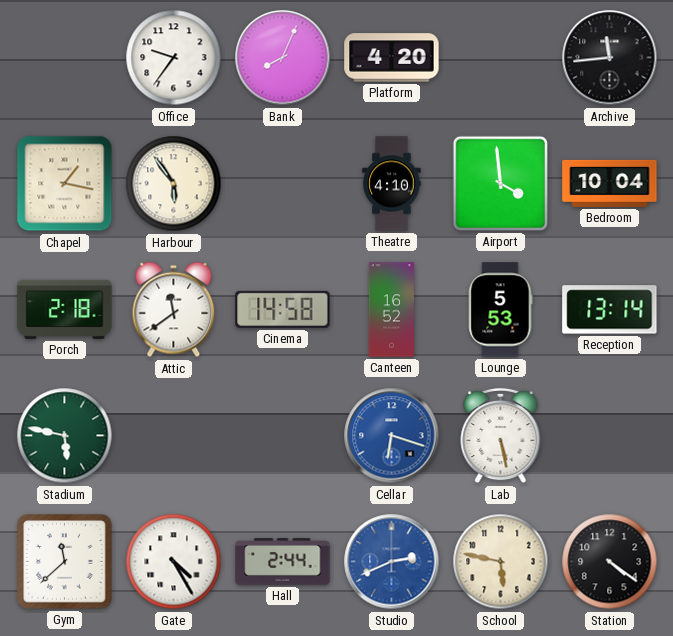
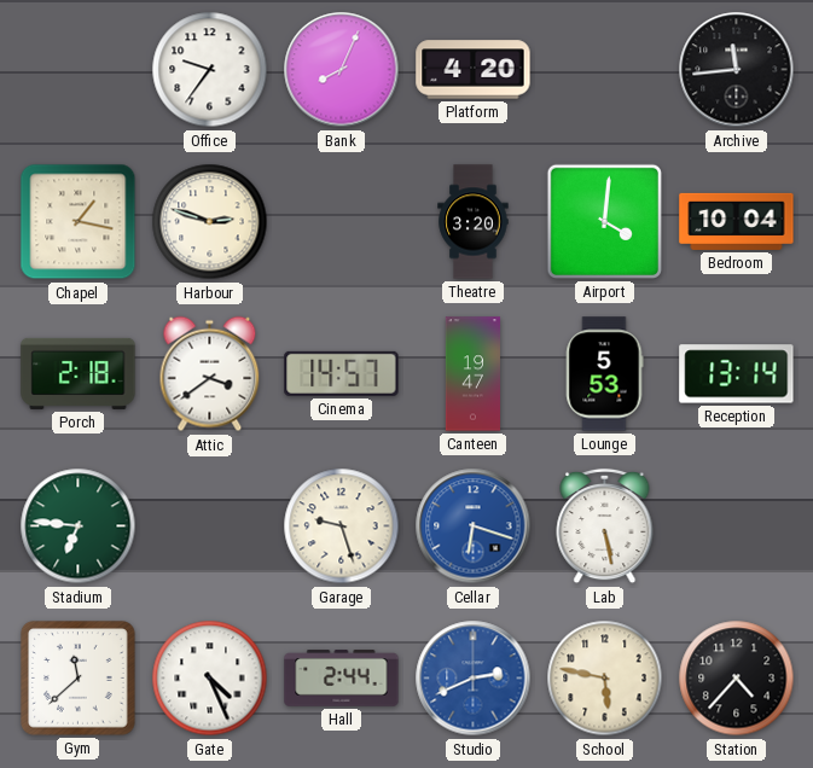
Harbour: 5:54 -> 2:48
Theatre: 4:10 -> 3:20
Airport: 3:59 -> 4:01
Attic: 11:39 -> 3:39
Cinema: 14:58 -> 14:57
Canteen: 16:52 -> 19:47
Stadium: 5:47 -> 6:46
Garage: none -> 9:27
Gate: 4:25 -> 4:26
Station: 4:21 -> 4:37
